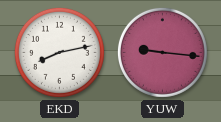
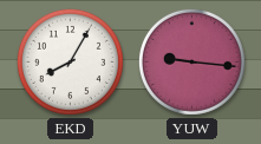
EKD: 8:13 -> 8:05
